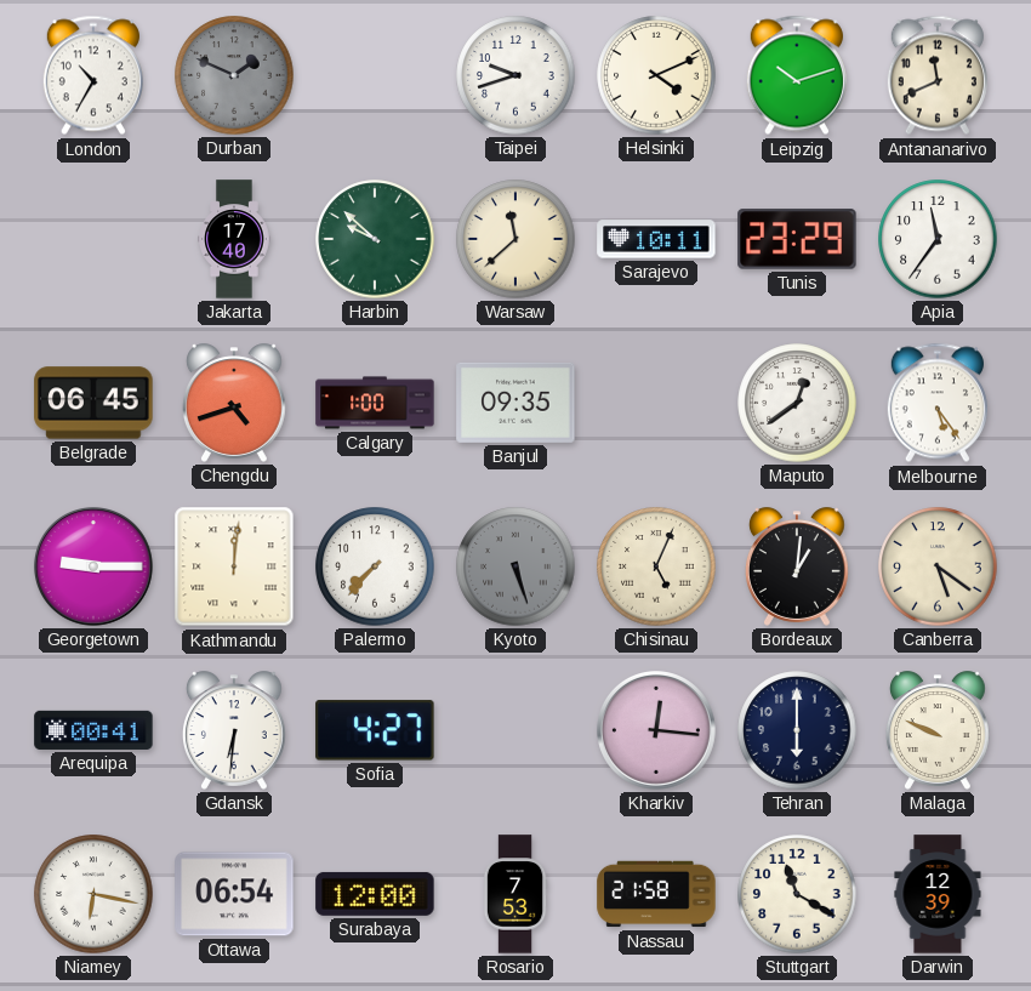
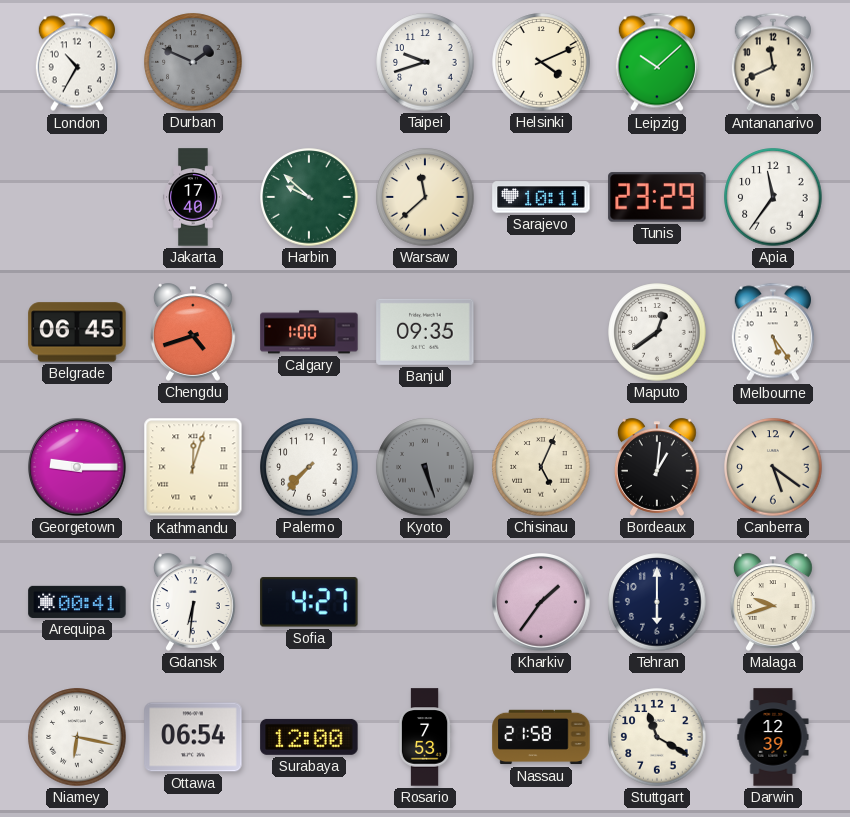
Leipzig: 10:12 -> 10:08
Kathmandu: 12:01 -> 12:03
Kharkiv: 12:16 -> 1:36
Malaga: 9:49 -> 9:42
